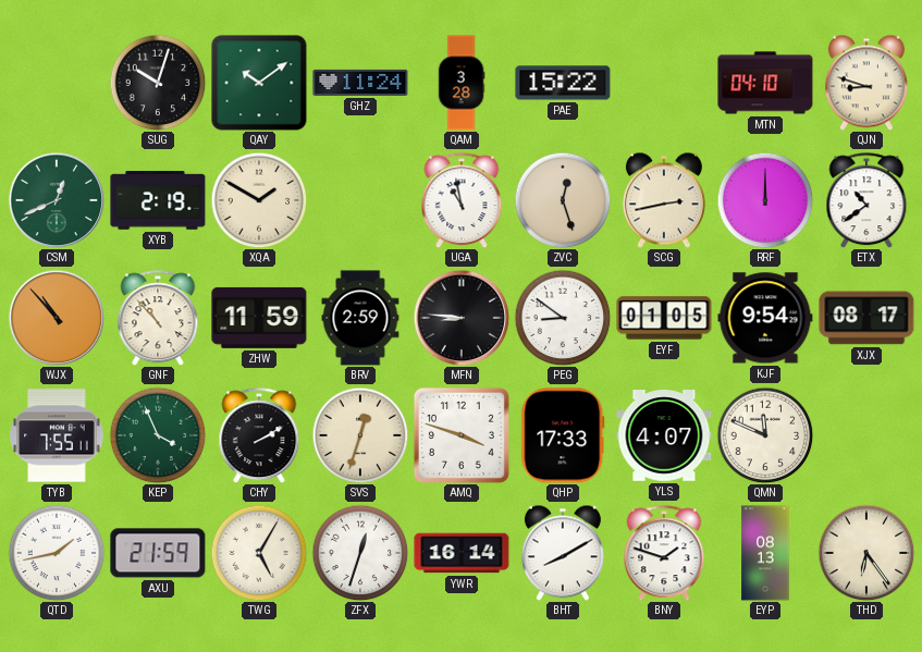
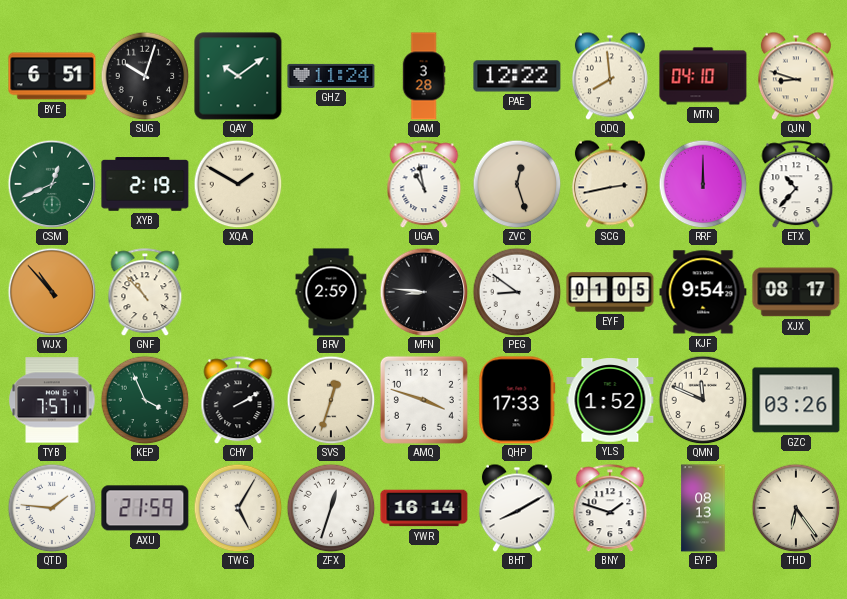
BYE: none -> 6:51
PAE: 15:22 -> 12:22
QDQ: none -> 7:59
ETX: 10:39 -> 10:37
ZHW: 11:59 -> none
TYB: 7:55 -> 7:57
YLS: 4:07 -> 1:52
GZC: none -> 03:26
QTD: 1:43 -> 1:46
